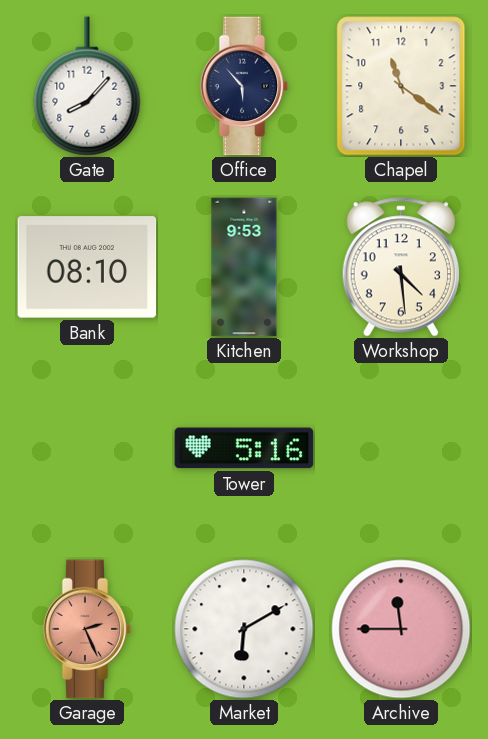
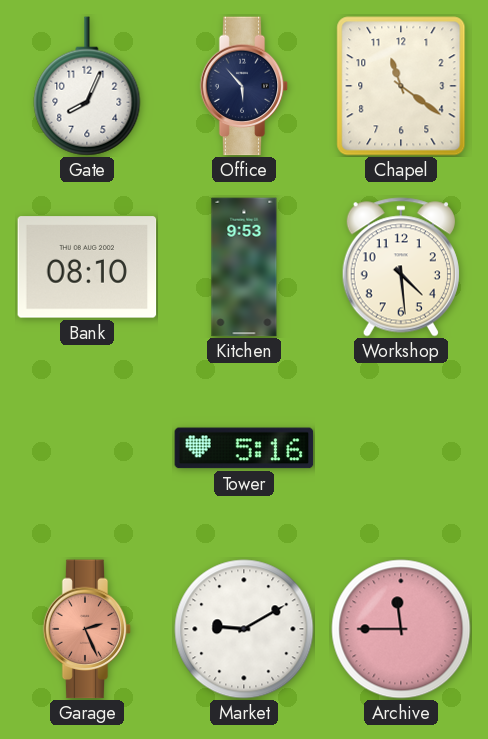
Gate: 8:07 -> 8:04
Market: 6:10 -> 9:10
